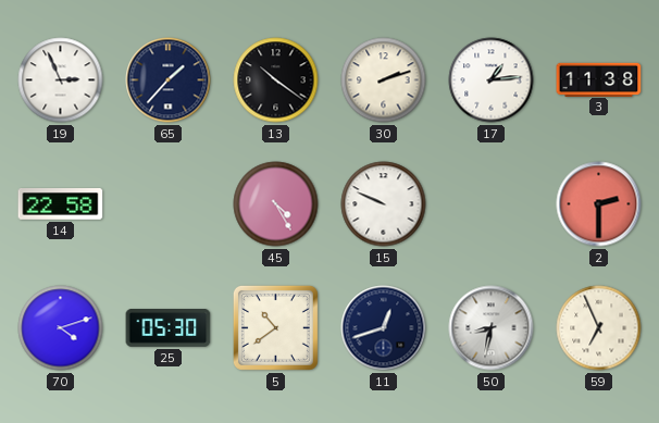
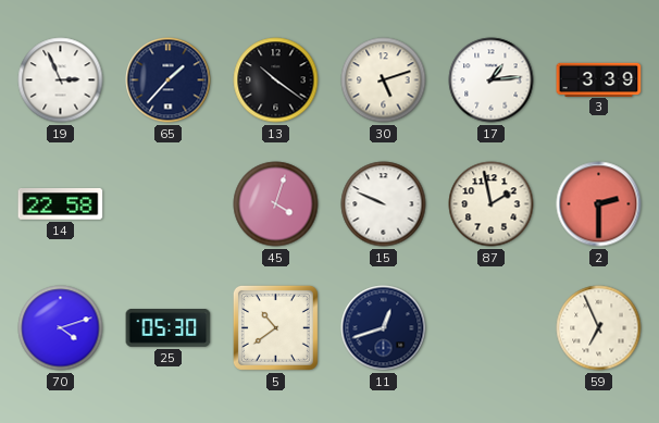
30: 2:12 -> 5:12
3: 11:38 -> 3:39
45: 4:25 -> 4:03
87: none -> 1:58
50: 8:32 -> none
